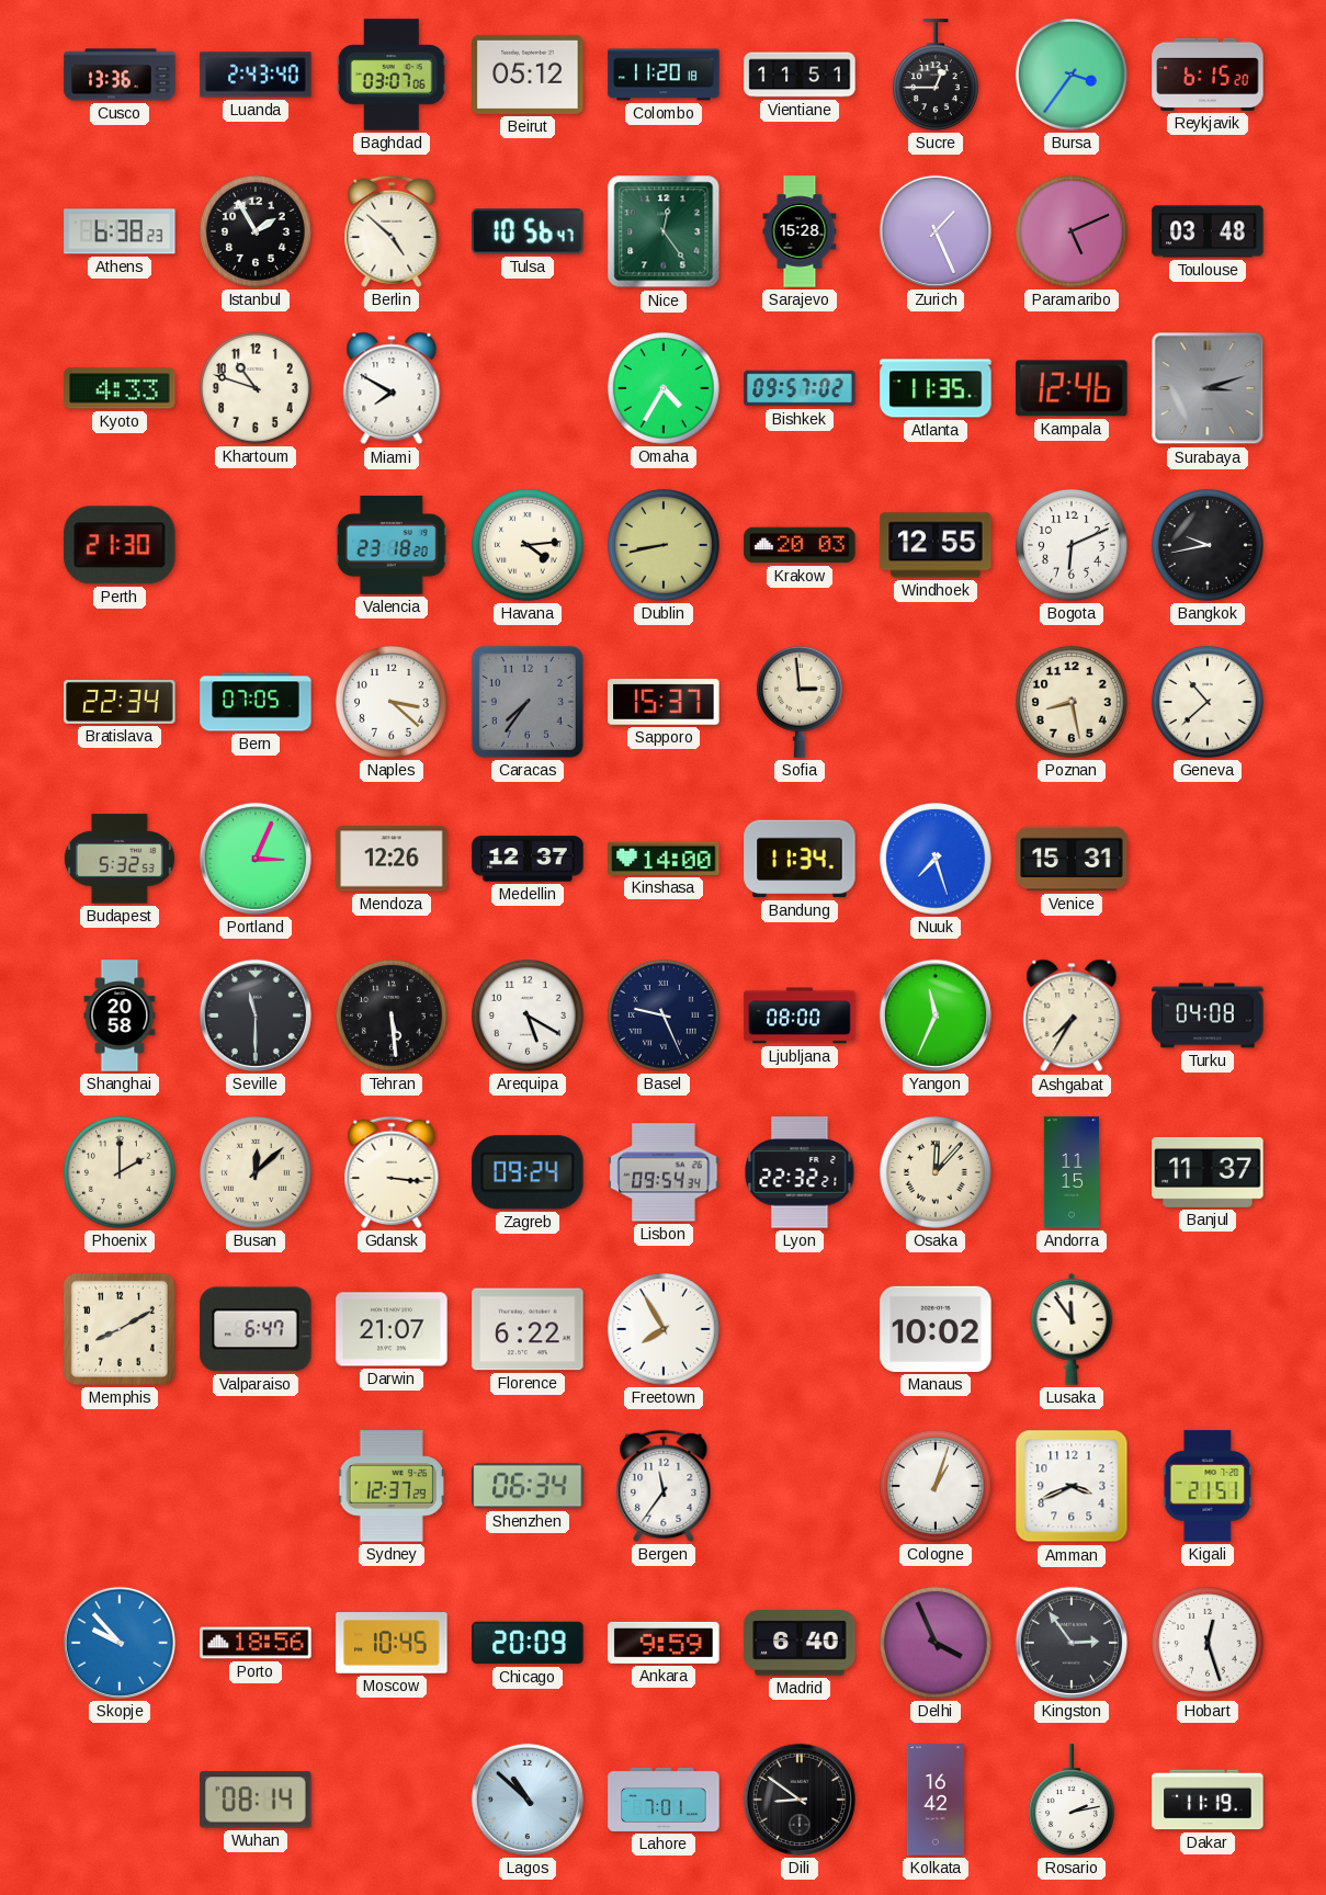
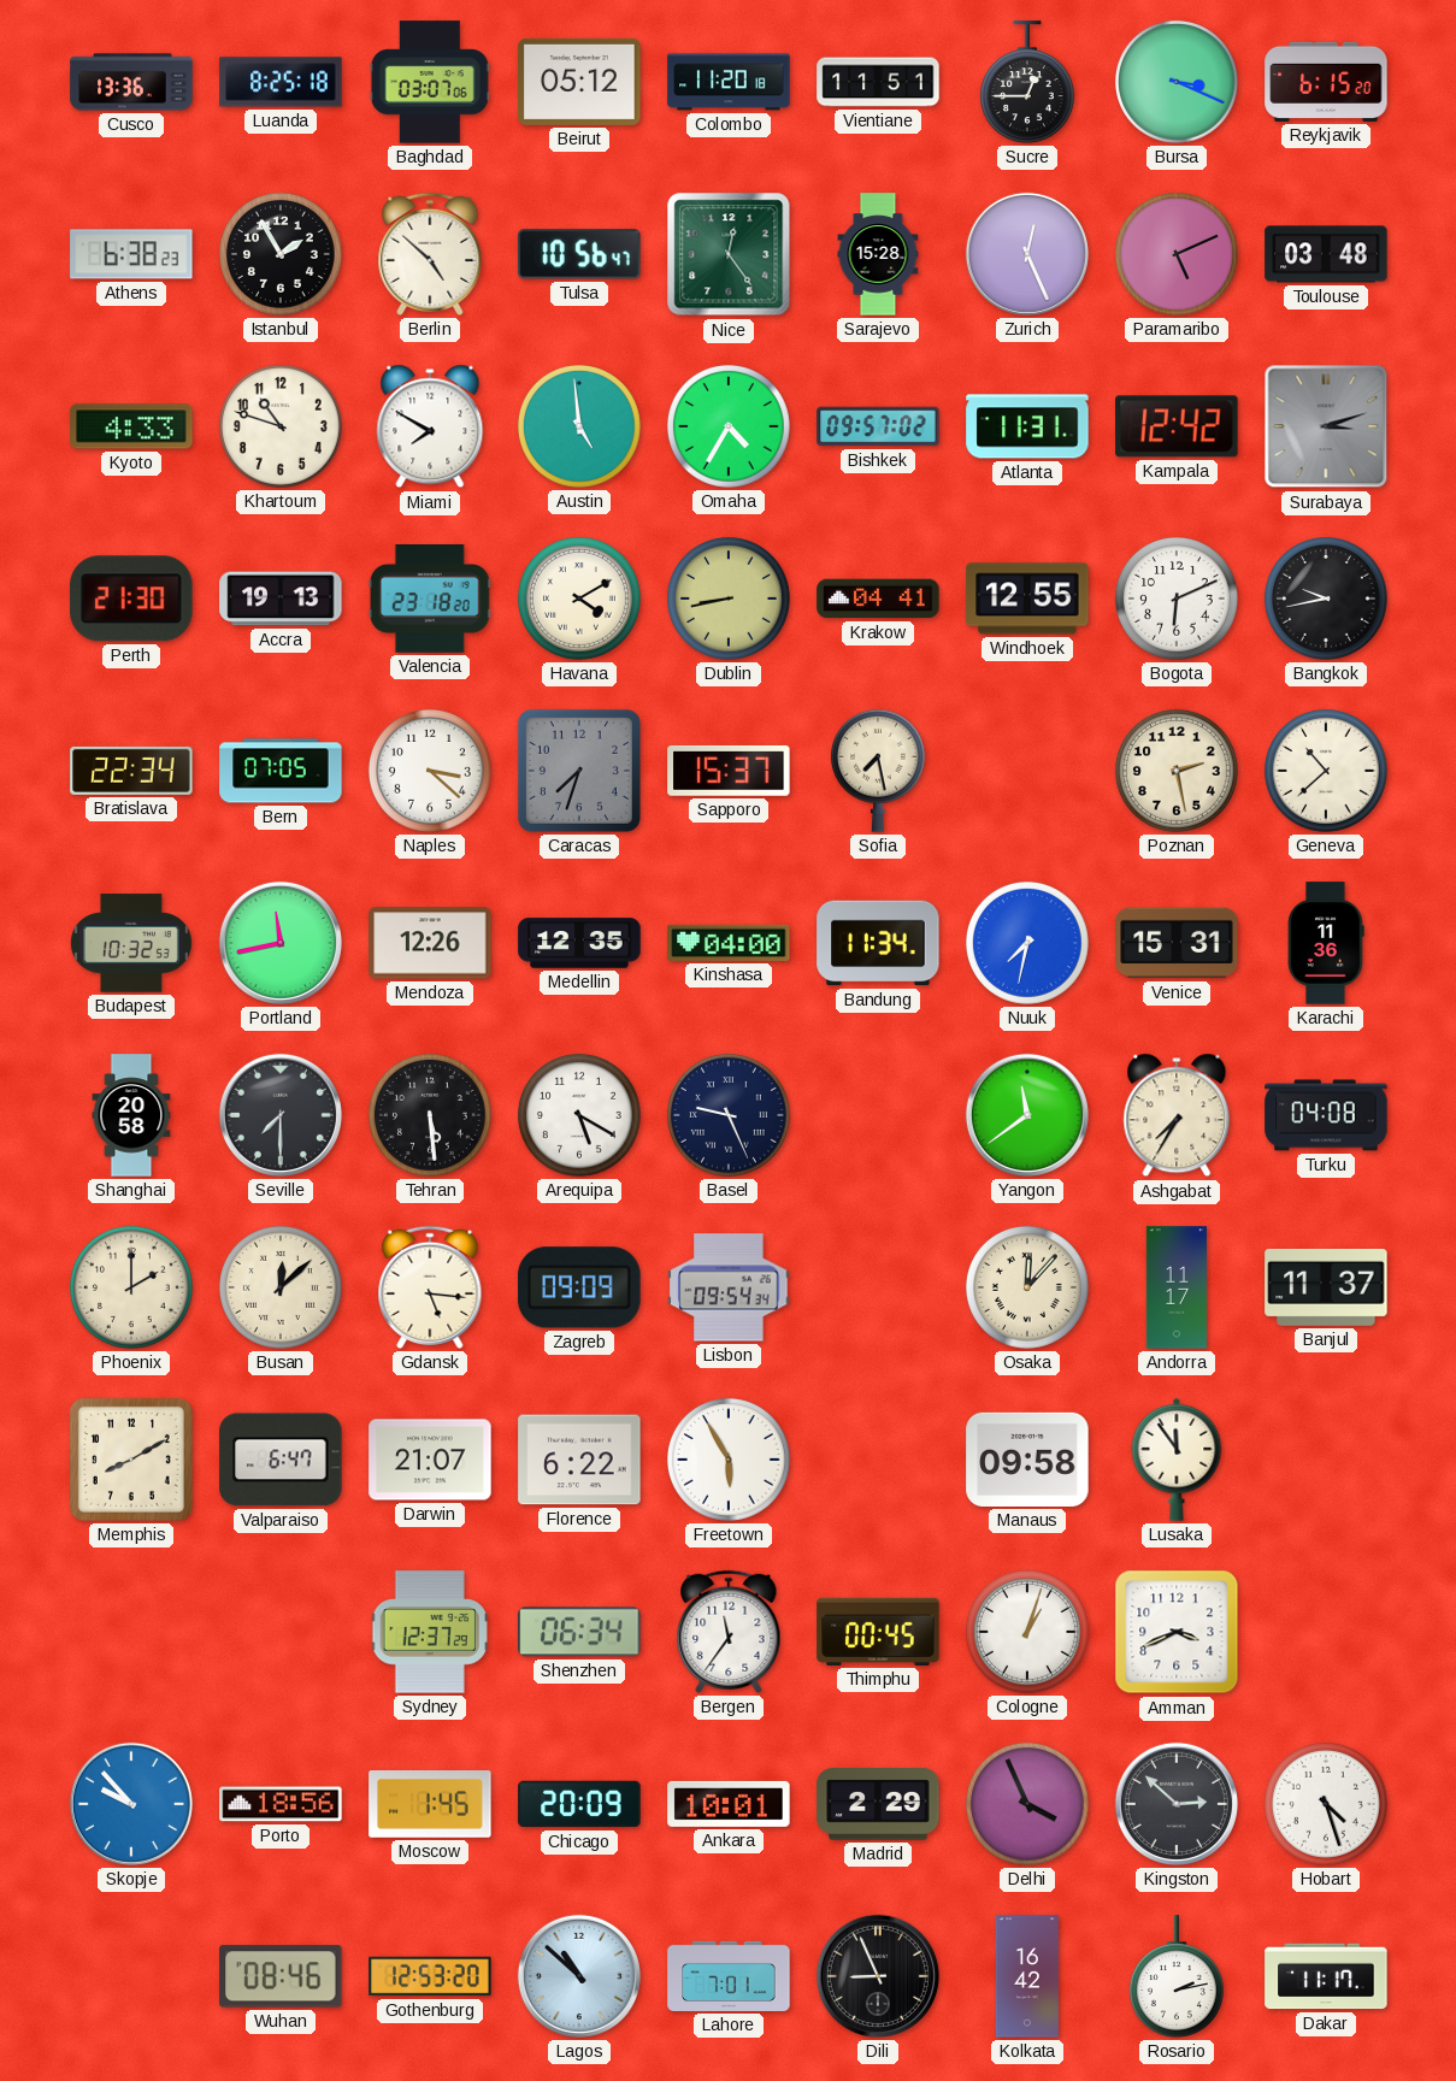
Luanda: 2:43 -> 8:25
Bursa: 3:36 -> 3:19
Zurich: 1:26 -> 12:26
Austin: none -> 4:59
Atlanta: 11:35 -> 11:31
Kampala: 12:46 -> 12:42
Accra: none -> 19:13
Havana: 4:14 -> 4:10
Krakow: 20:03 -> 04:41
Caracas: 7:36 -> 7:33
Sofia: 2:59 -> 7:28
Poznan: 8:28 -> 2:28
Budapest: 5:32 -> 10:32
Portland: 3:04 -> 11:43
Medellin: 12:37 -> 12:35
Kinshasa: 14:00 -> 04:00
Nuuk: 7:27 -> 7:32
Karachi: none -> 11:36
Seville: 11:30 -> 7:30
Ljubljana: 08:00 -> none
Yangon: 11:34 -> 11:39
Gdansk: 3:16 -> 5:16
Zagreb: 09:24 -> 09:09
Lyon: 22:32 -> none
Andorra: 11:15 -> 11:17
Freetown: 7:55 -> 5:55
Manaus: 10:02 -> 09:58
Thimphu: none -> 00:45
Kigali: 21:51 -> none
Moscow: 10:45 -> 1:45
Ankara: 9:59 -> 10:01
Madrid: 6:40 -> 2:29
Kingston: 2:54 -> 2:52
Hobart: 12:27 -> 4:27
Wuhan: 08:14 -> 08:46
Gothenburg: none -> 12:53
Dili: 8:51 -> 8:56
Dakar: 11:19 -> 11:17
